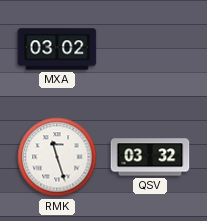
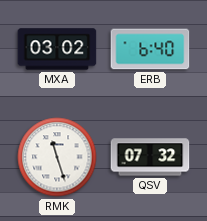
ERB: none -> 6:40
QSV: 03:32 -> 07:32
